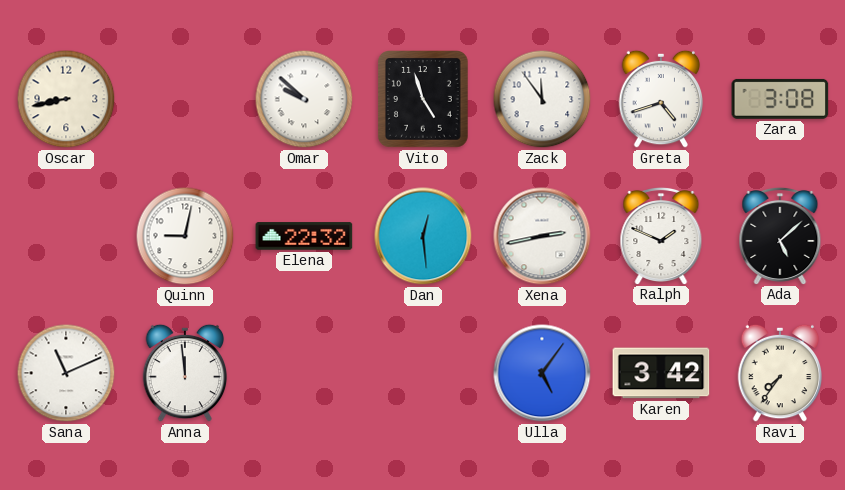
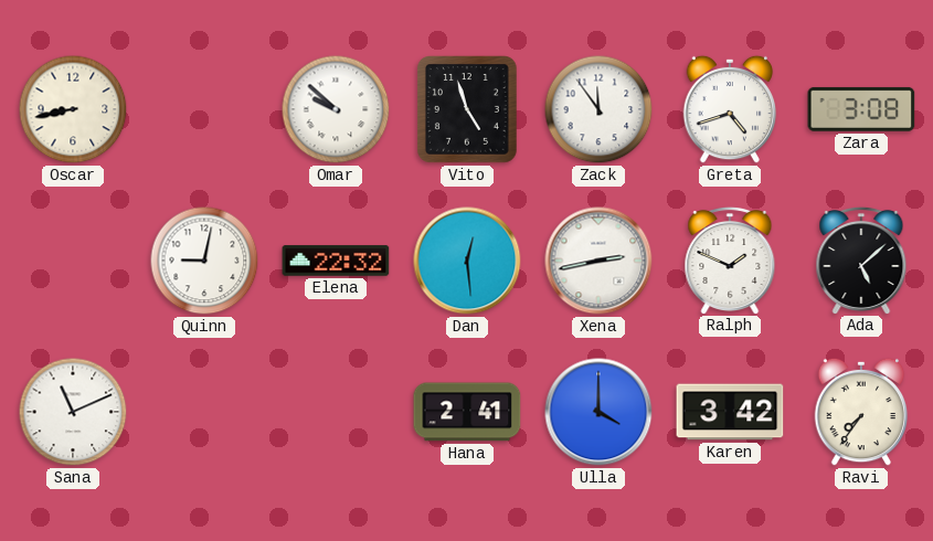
Anna: 11:59 -> none
Hana: none -> 2:41
Ulla: 5:06 -> 4:00
